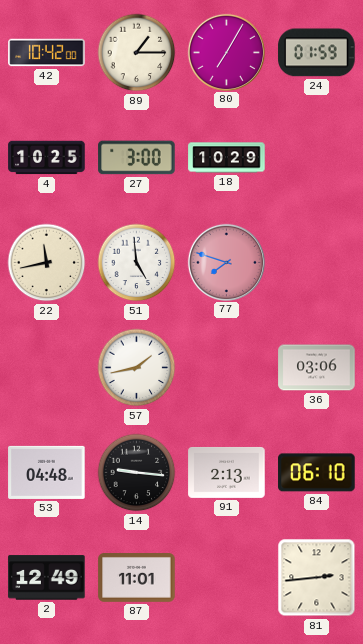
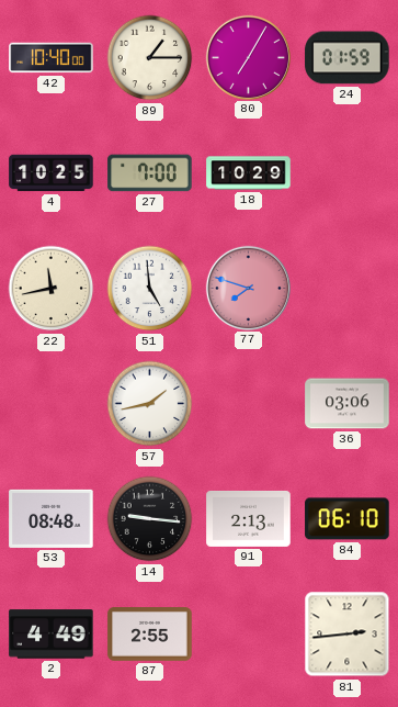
42: 10:42 -> 10:40
27: 3:00 -> 7:00
53: 04:48 -> 08:48
2: 12:49 -> 4:49
87: 11:01 -> 2:55
